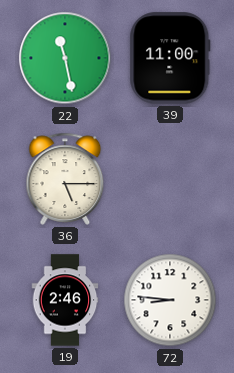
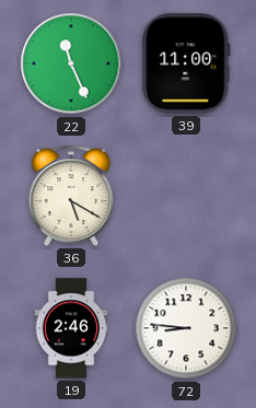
22: 11:28 -> 11:26
36: 5:15 -> 5:20
